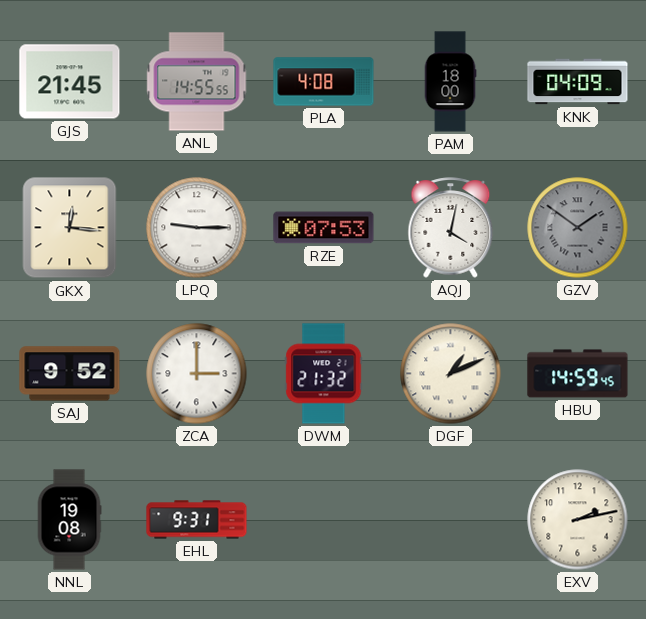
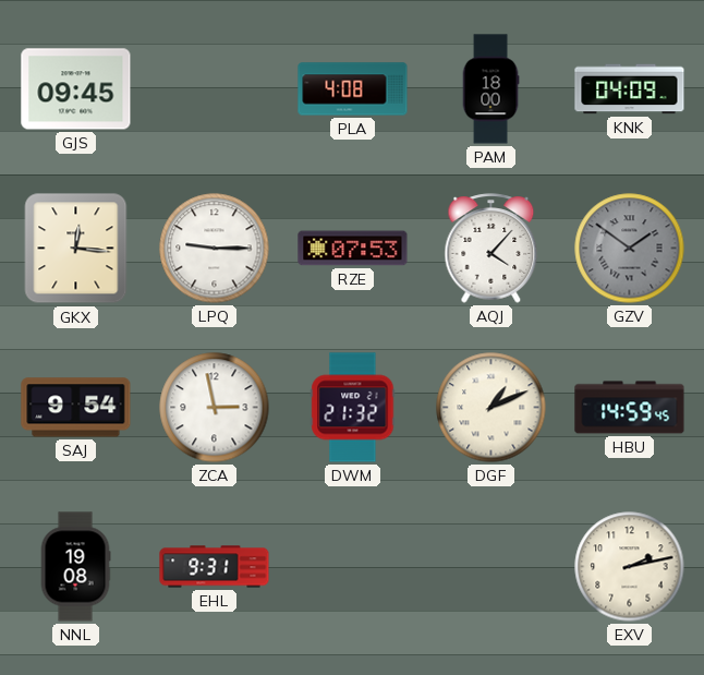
GJS: 21:45 -> 09:45
ANL: 14:55 -> none
AQJ: 4:02 -> 4:07
SAJ: 9:52 -> 9:54
ZCA: 3:00 -> 2:58
